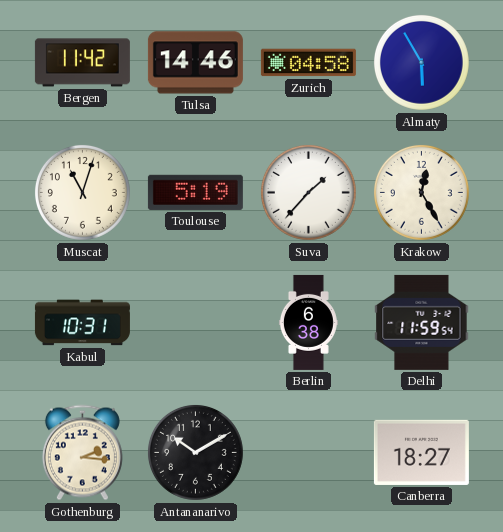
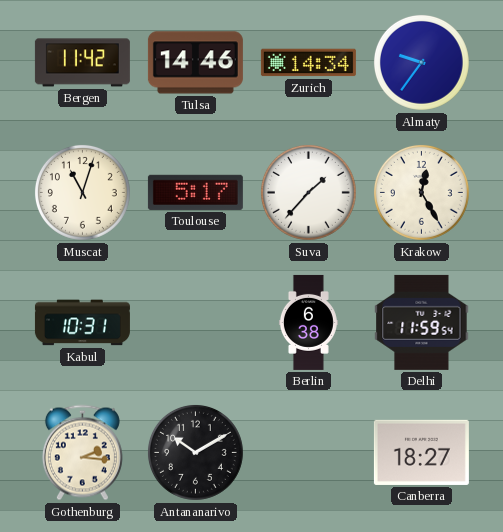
Zurich: 04:58 -> 14:34
Almaty: 5:55 -> 9:36
Toulouse: 5:19 -> 5:17
